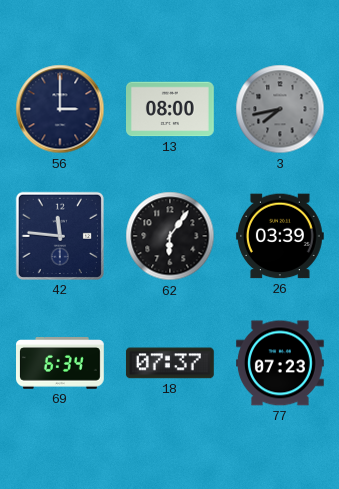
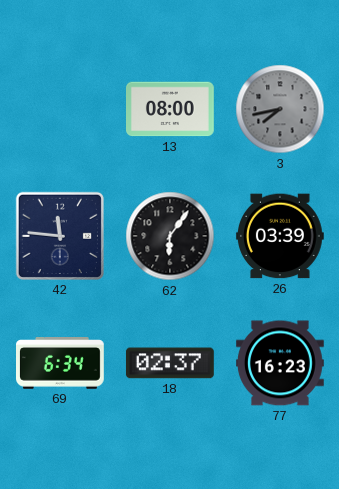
56: 3:00 -> none
18: 07:37 -> 02:37
77: 07:23 -> 16:23
